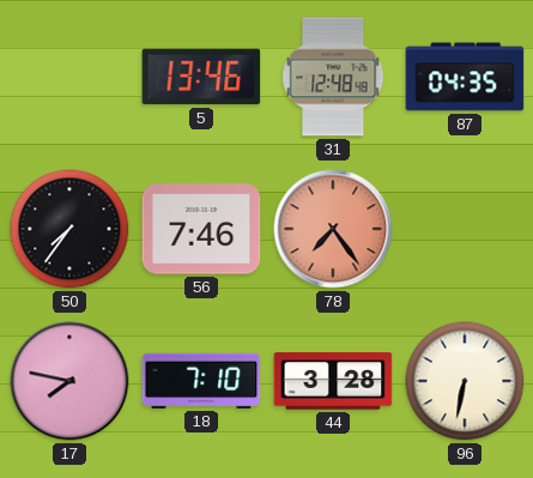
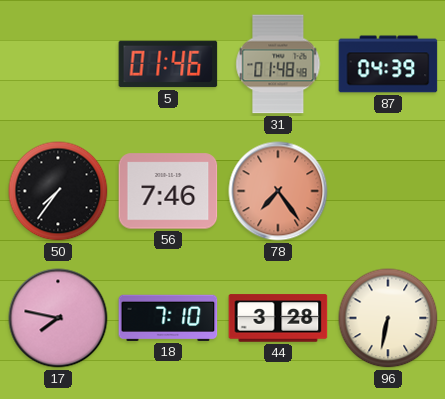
5: 13:46 -> 01:46
31: 12:48 -> 01:48
87: 04:35 -> 04:39
